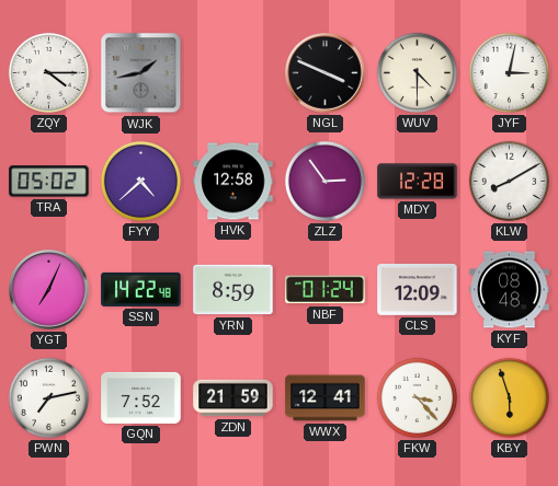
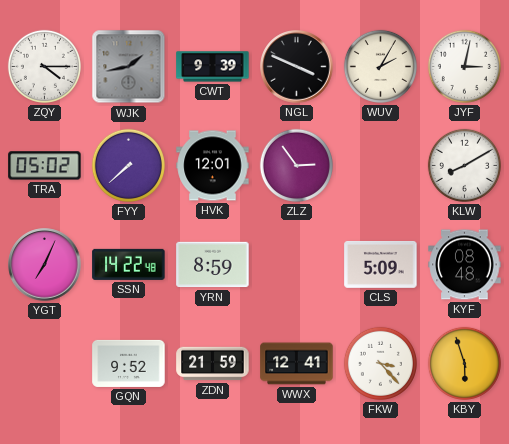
CWT: none -> 9:39
WUV: 4:30 -> 2:05
FYY: 4:38 -> 7:38
HVK: 12:58 -> 12:01
MDY: 12:28 -> none
NBF: 01:24 -> none
CLS: 12:09 -> 5:09
PWN: 7:13 -> none
GQN: 7:52 -> 9:52
